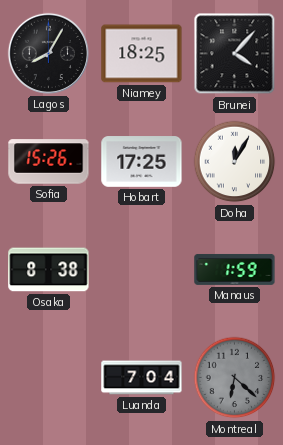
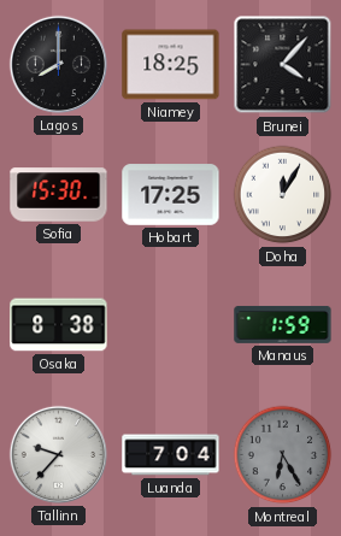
Lagos: 8:05 -> 8:00
Sofia: 15:26 -> 15:30
Tallinn: none -> 9:37
Montreal: 6:22 -> 6:25
